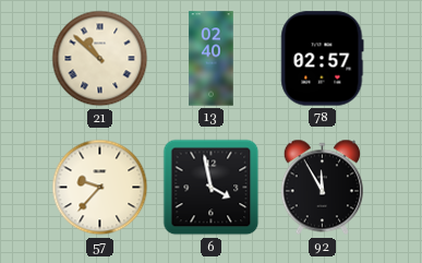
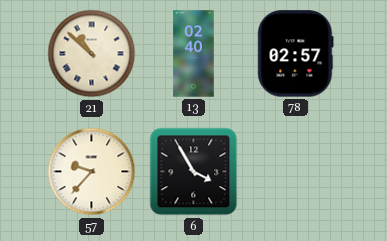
6: 3:58 -> 3:55
92: 11:55 -> none
